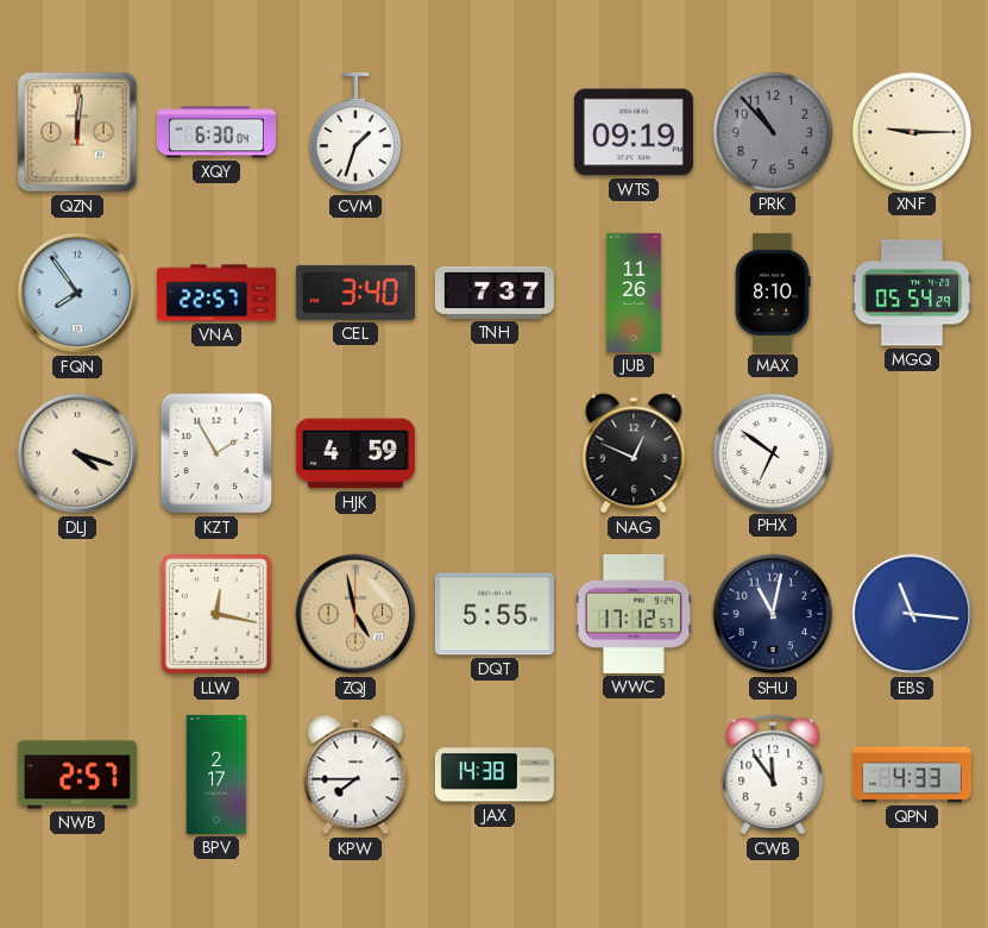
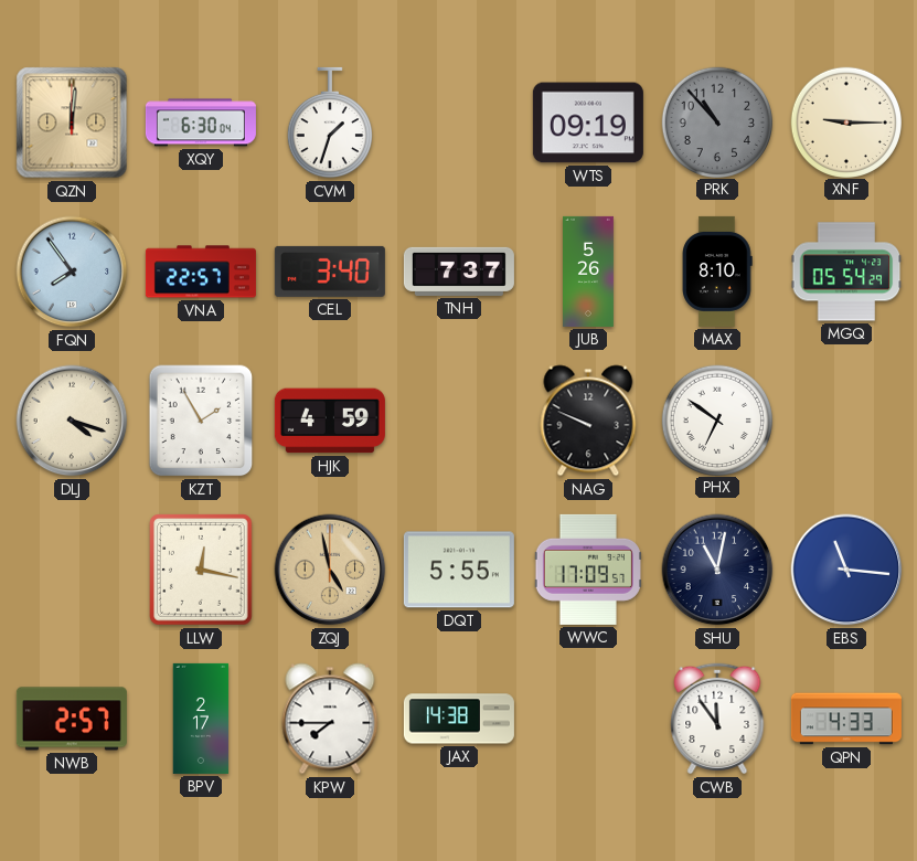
JUB: 11:26 -> 5:26
NAG: 12:49 -> 9:49
WWC: 17:12 -> 17:09
